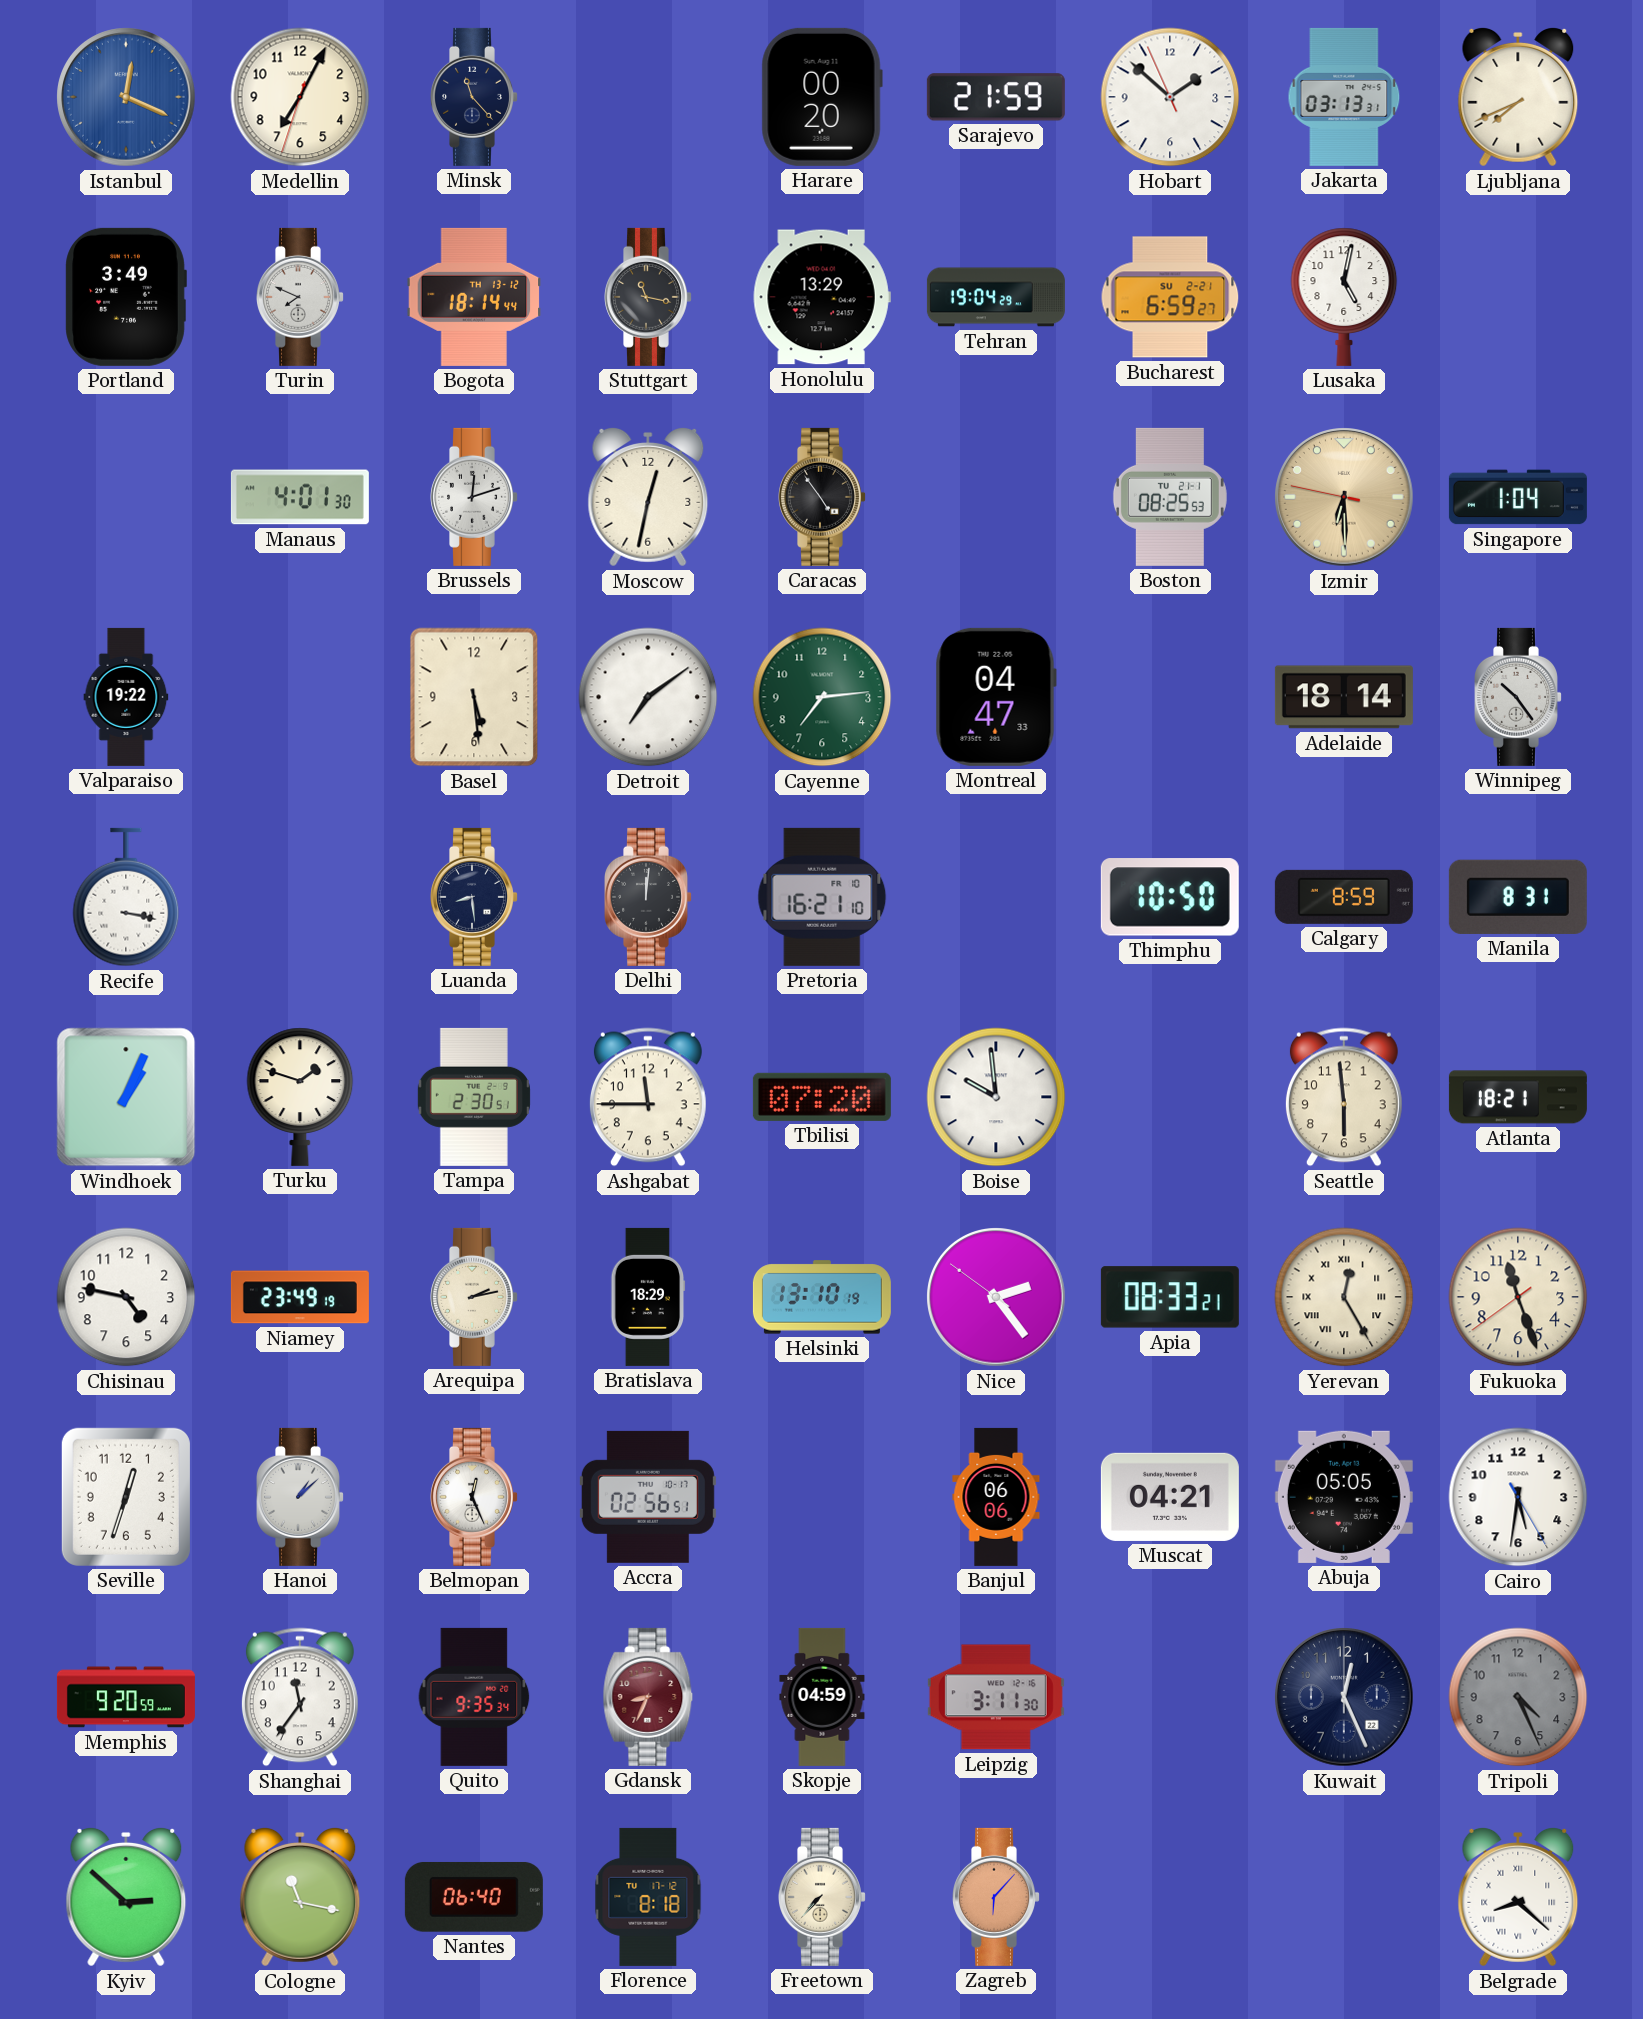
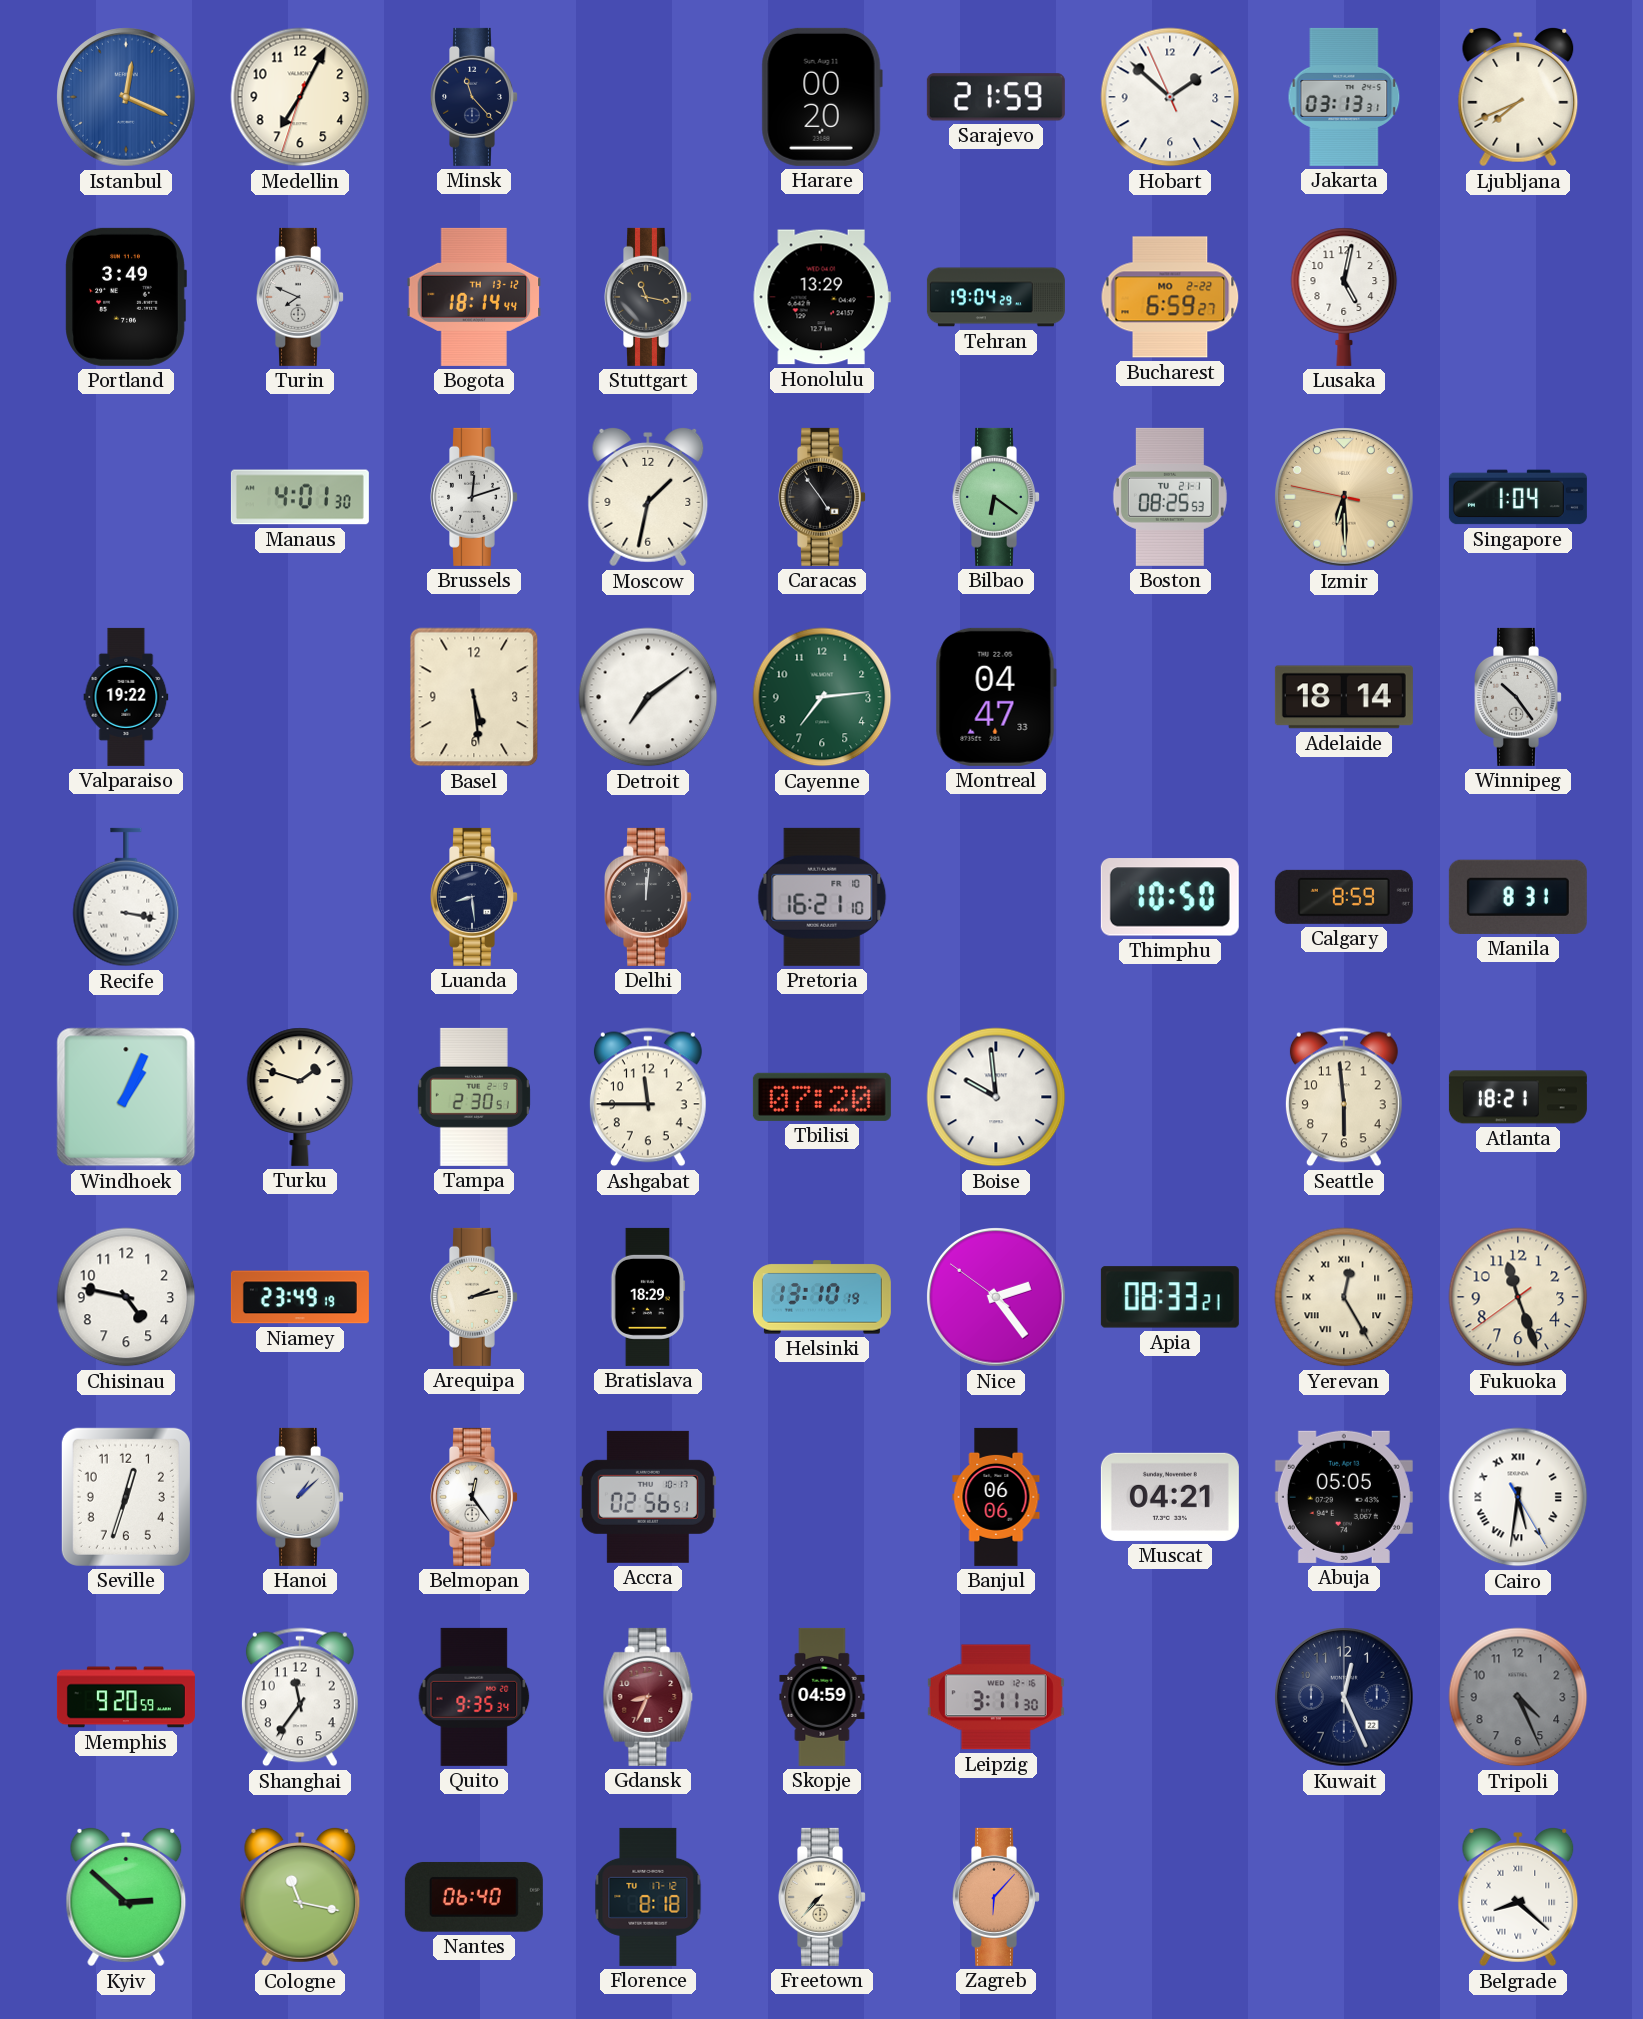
Bucharest date: SU 2-21 -> MO 2-22
Moscow: 12:32 -> 1:32
Bilbao: none -> 6:21
Belmopan: 12:26 -> 12:24
Cairo numerals: Arabic -> Roman
